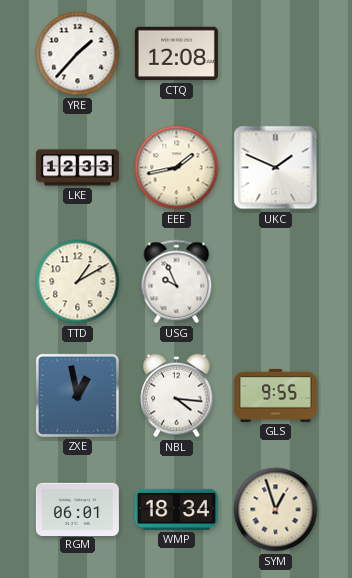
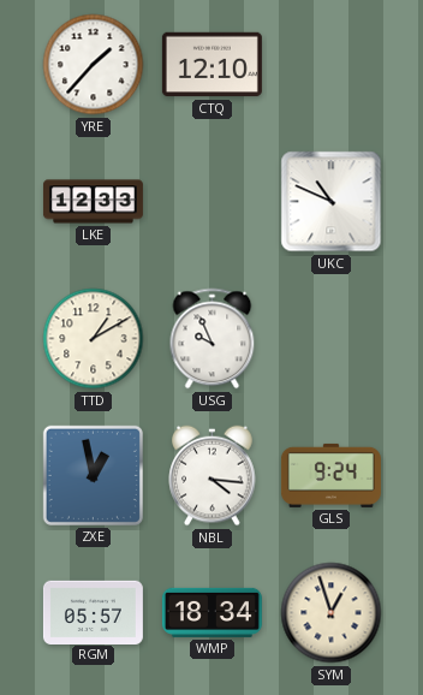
CTQ: 12:08 -> 12:10
EEE: 1:43 -> none
UKC: 1:49 -> 10:49
GLS: 9:55 -> 9:24
RGM: 06:01 -> 05:57
